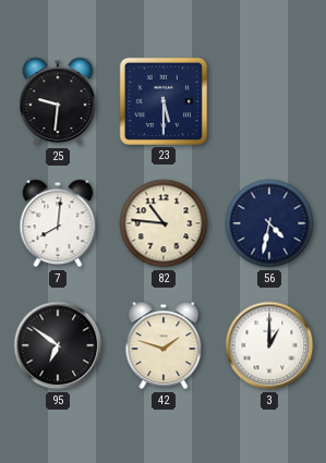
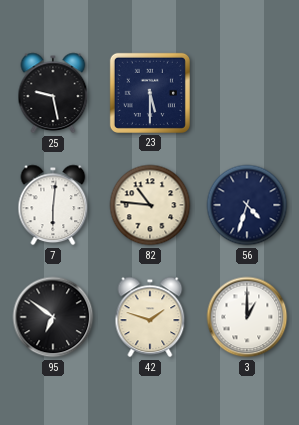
25: 9:31 -> 9:28
7: 8:01 -> 6:01
56: 4:32 -> 4:33
